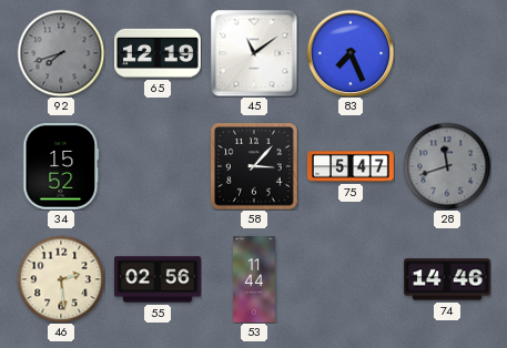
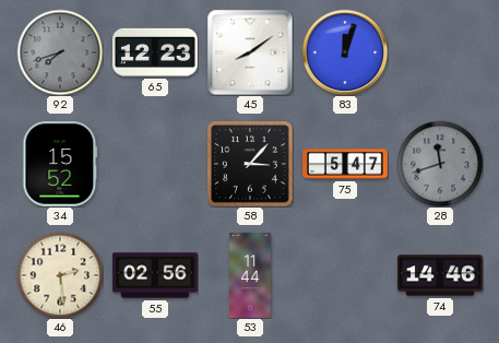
65: 12:19 -> 12:23
45: 11:09 -> 8:09
83: 7:26 -> 12:03
